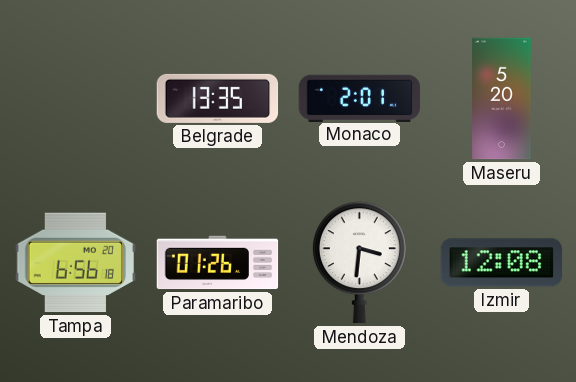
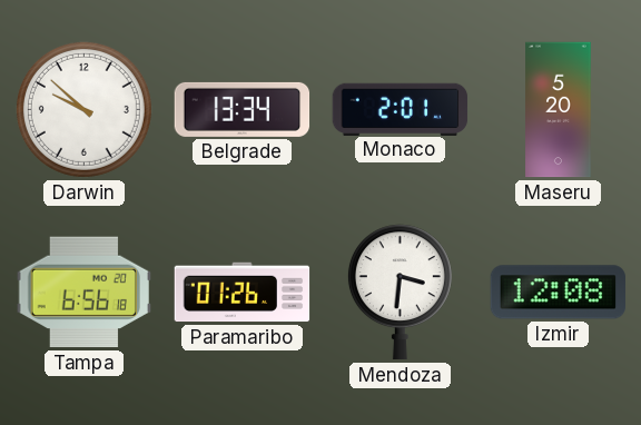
Darwin: none -> 9:52
Belgrade: 13:35 -> 13:34
